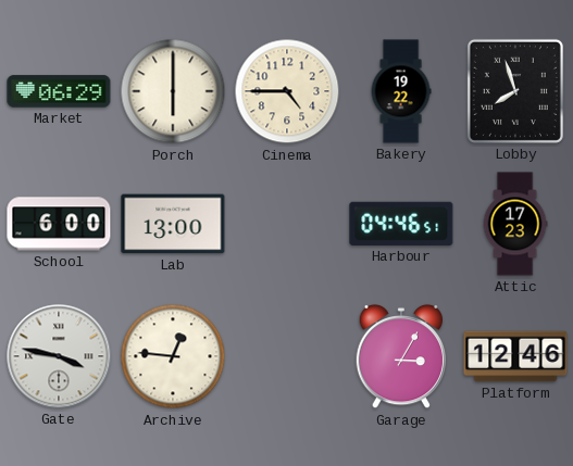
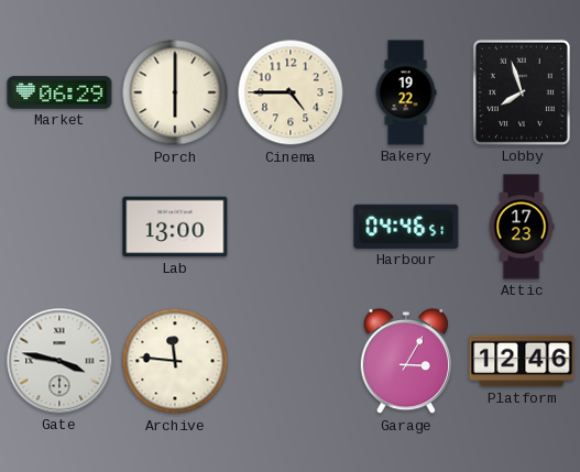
School: 6:00 -> none
Archive: 12:46 -> 11:46
